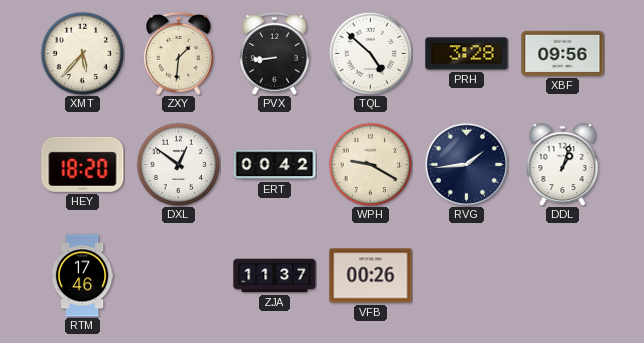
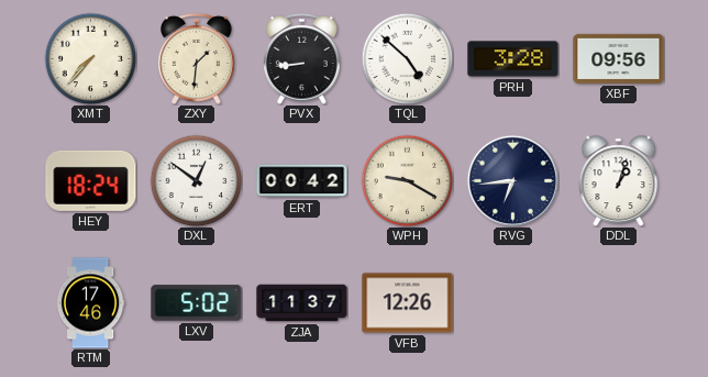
XMT: 5:37 -> 7:37
HEY: 18:20 -> 18:24
RVG: 1:44 -> 6:44
LXV: none -> 5:02
VFB: 00:26 -> 12:26
